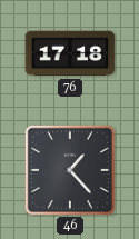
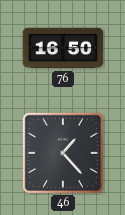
76: 17:18 -> 16:50
